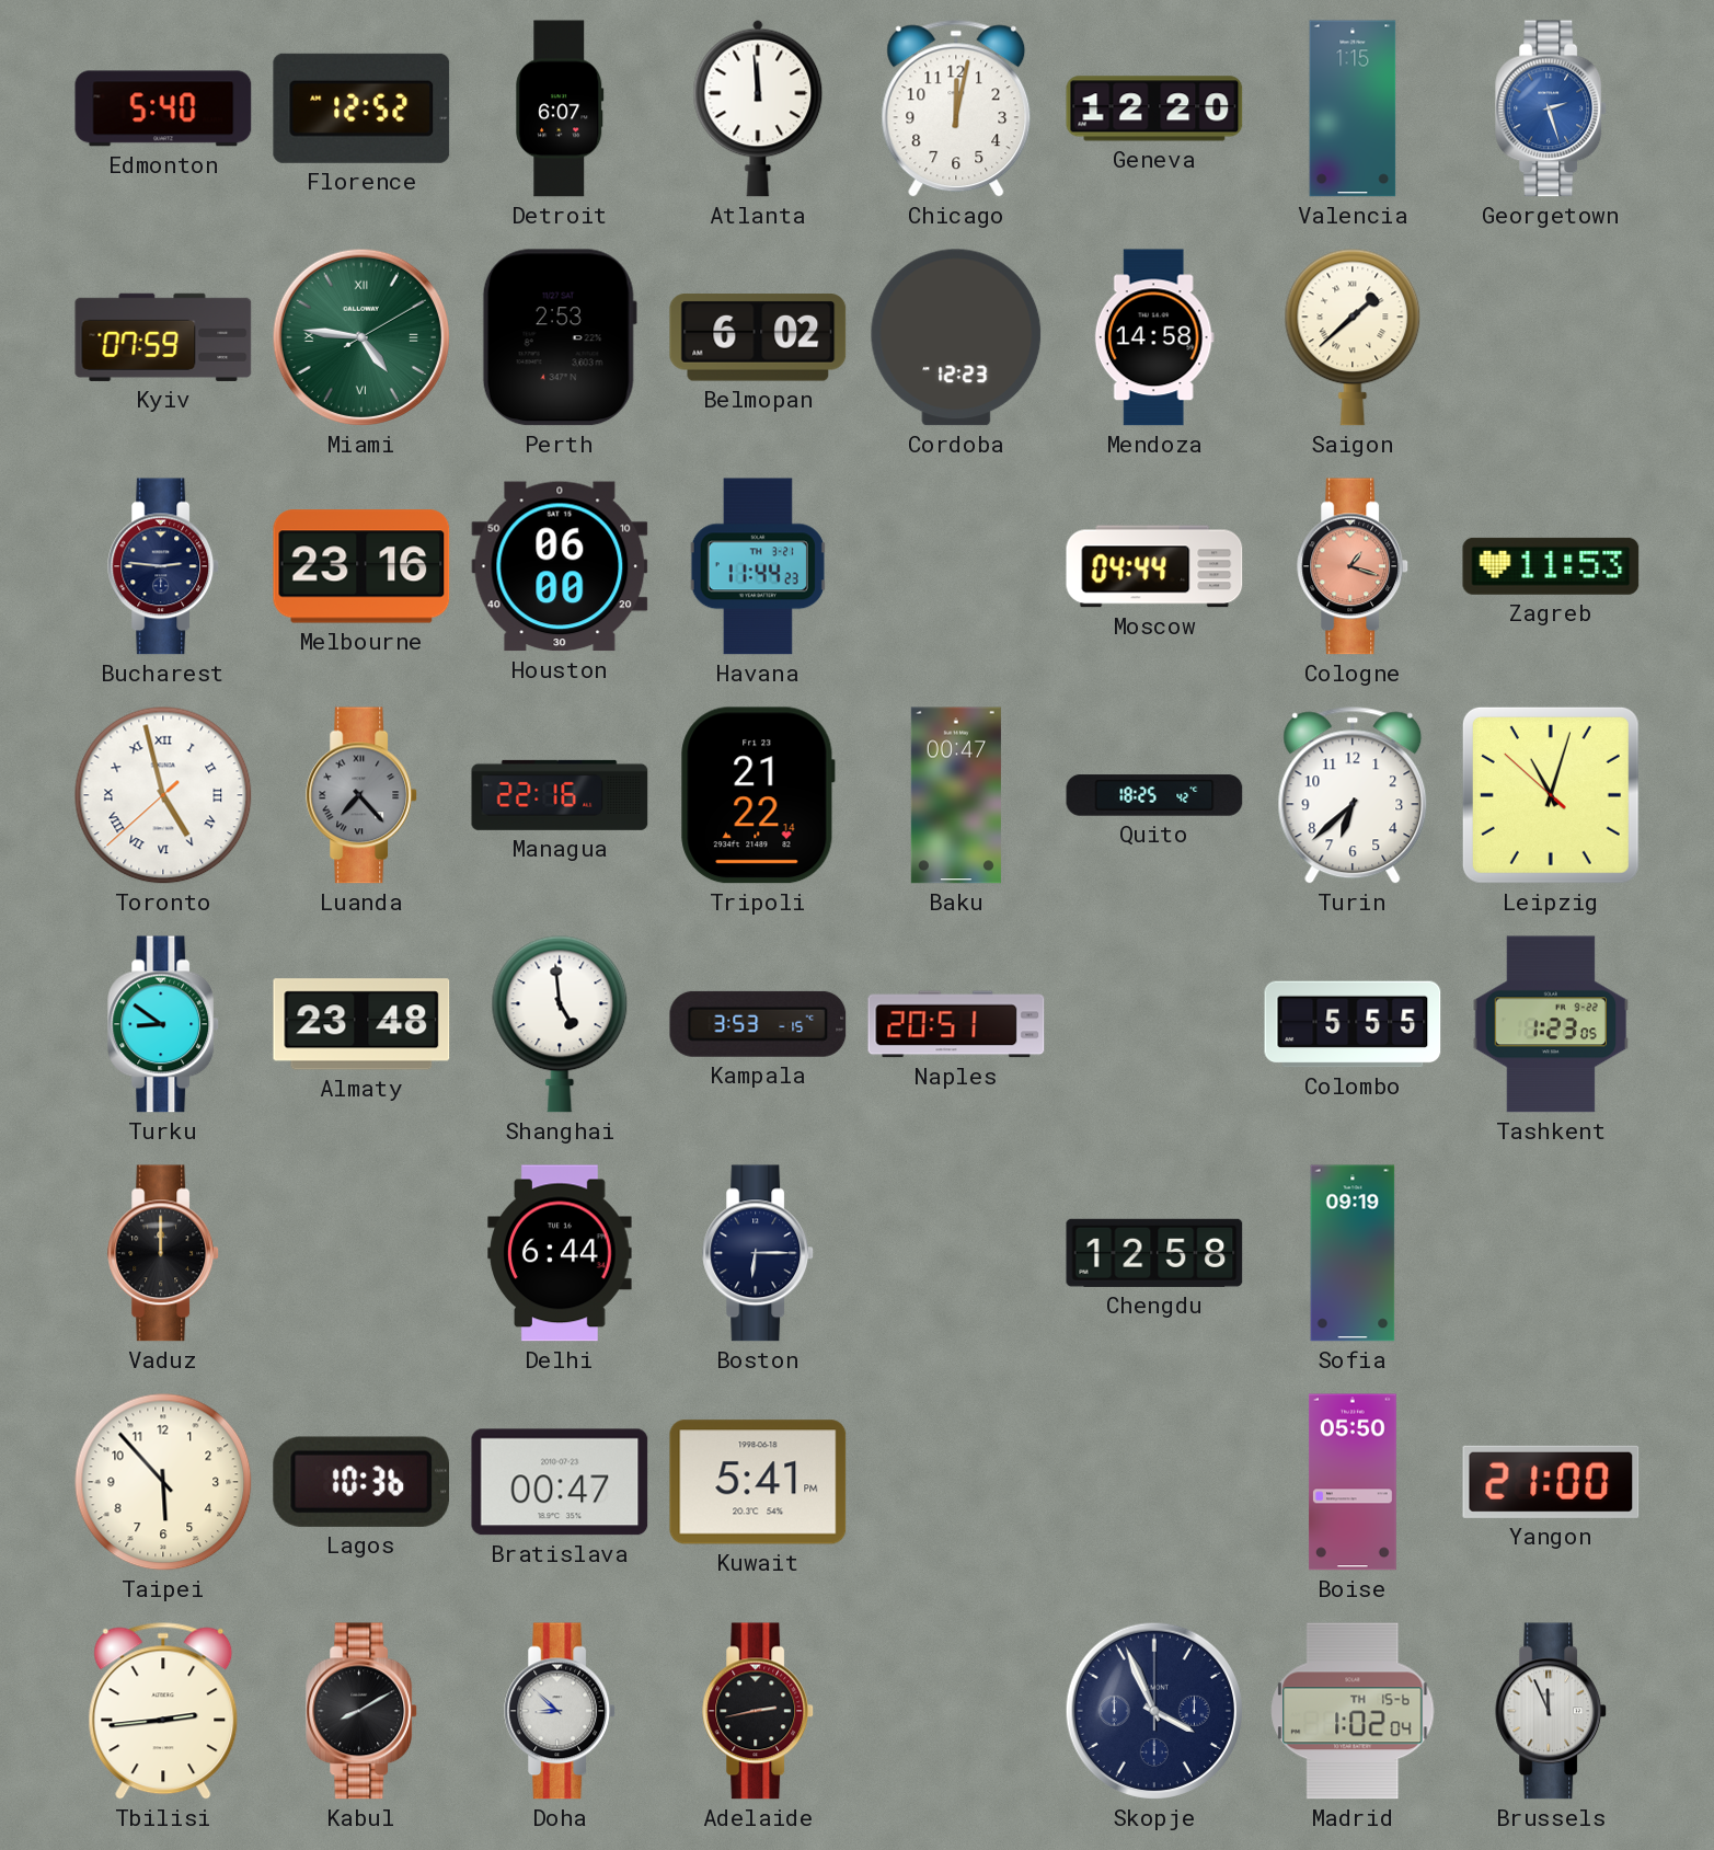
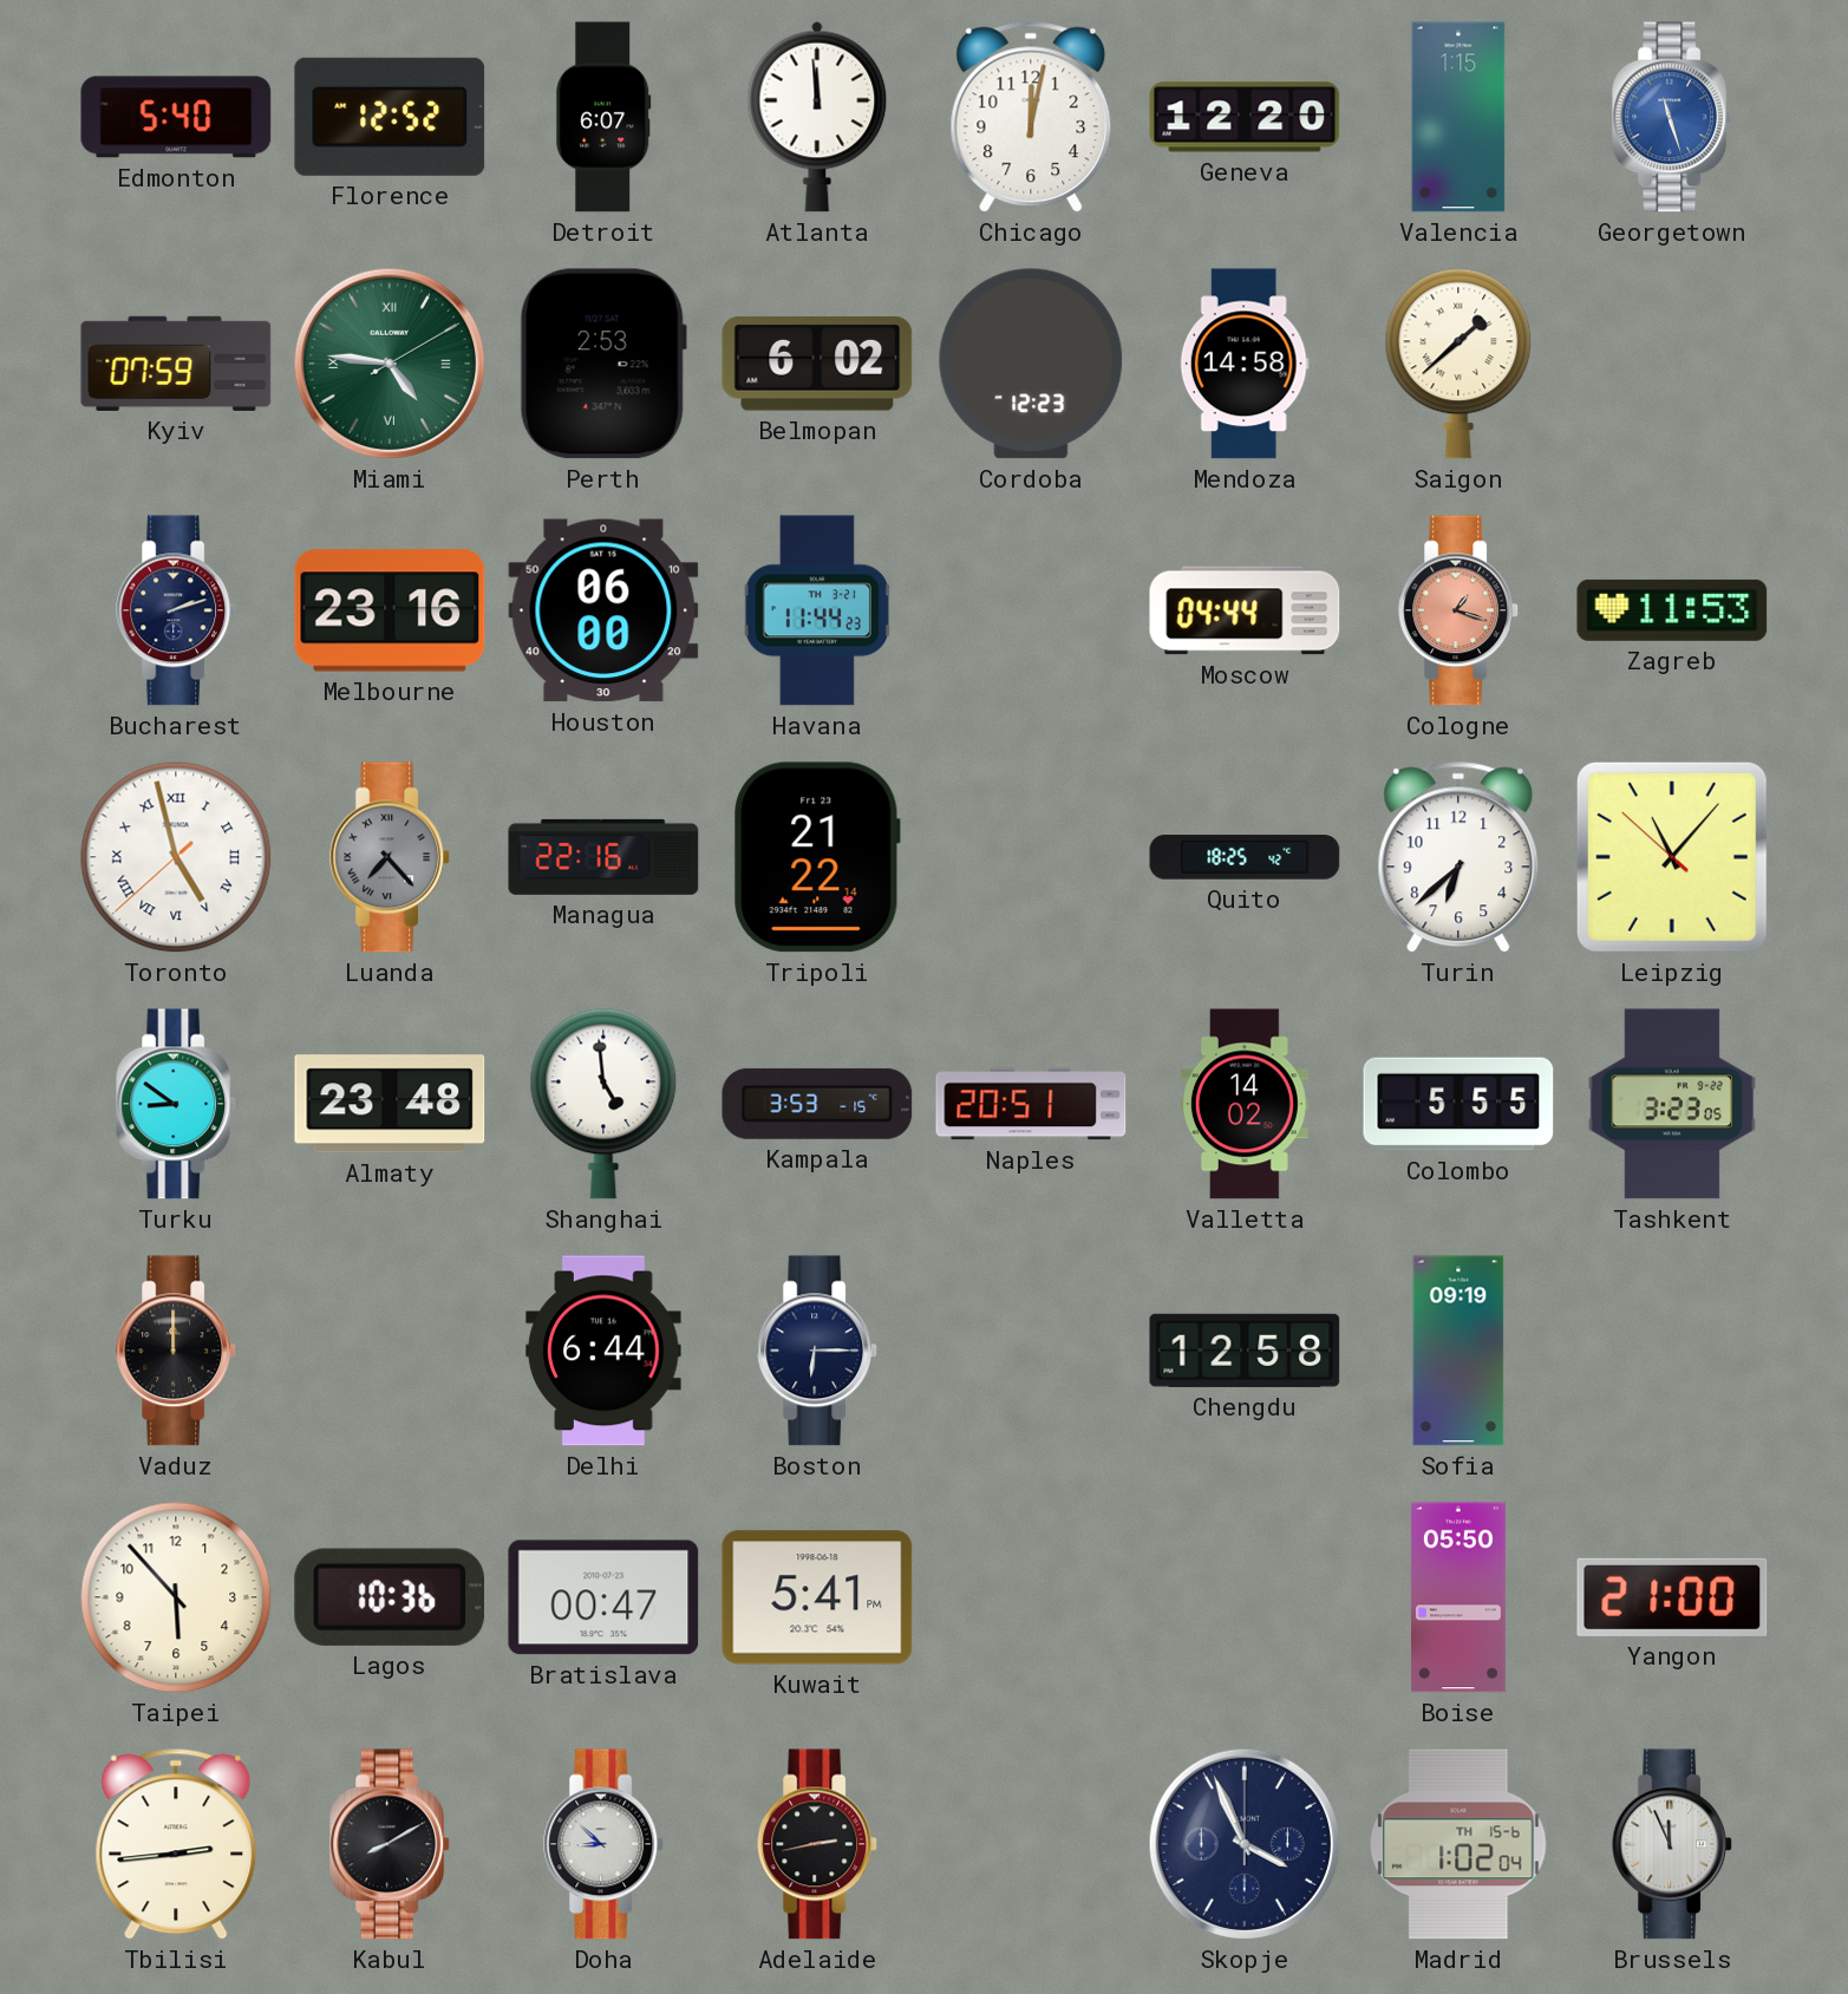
Georgetown: 2:27 -> 11:27
Bucharest: 2:46 -> 2:12
Baku: 00:47 -> none
Leipzig: 11:02 -> 11:06
Valletta: none -> 14:02
Tashkent: 1:23 -> 3:23
